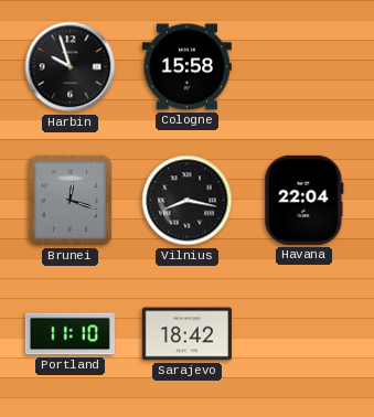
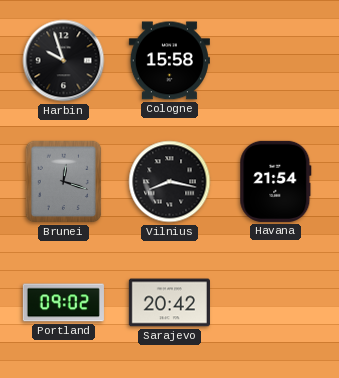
Havana: 22:04 -> 21:54
Portland: 11:10 -> 09:02
Sarajevo: 18:42 -> 20:42
